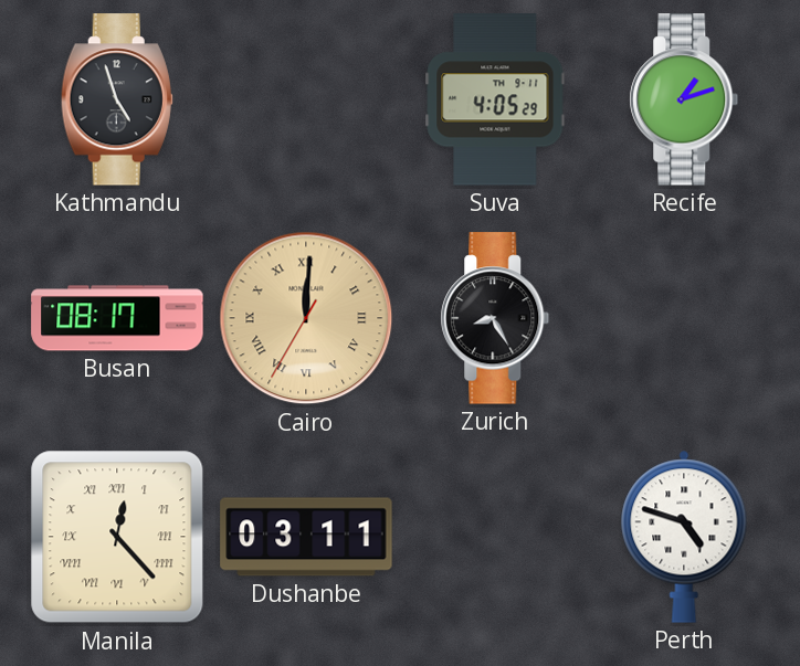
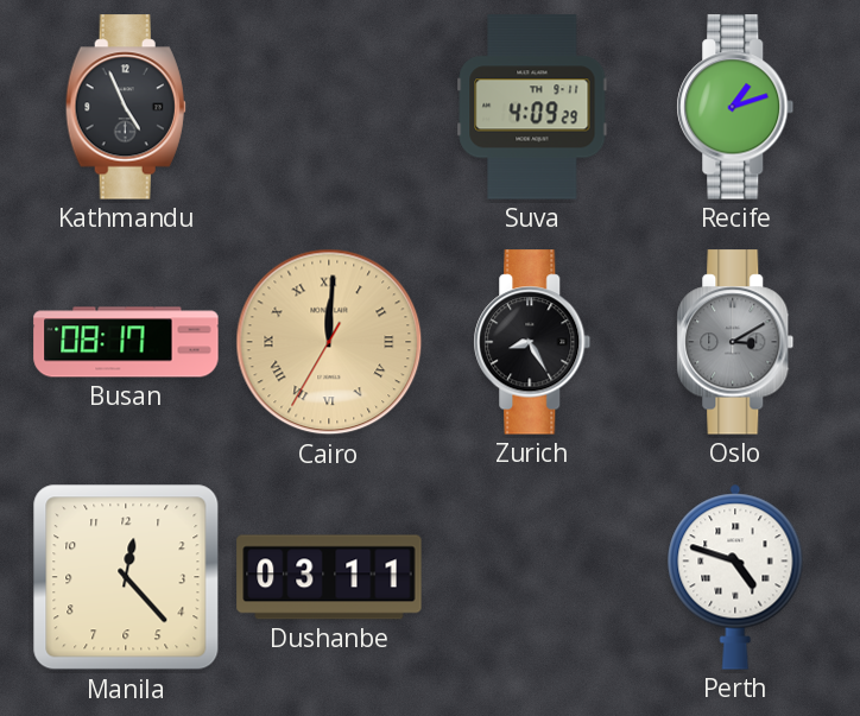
Kathmandu: 4:57 -> 4:56
Suva: 4:05 -> 4:09
Oslo: none -> 3:10
Manila numerals: Roman -> Arabic
